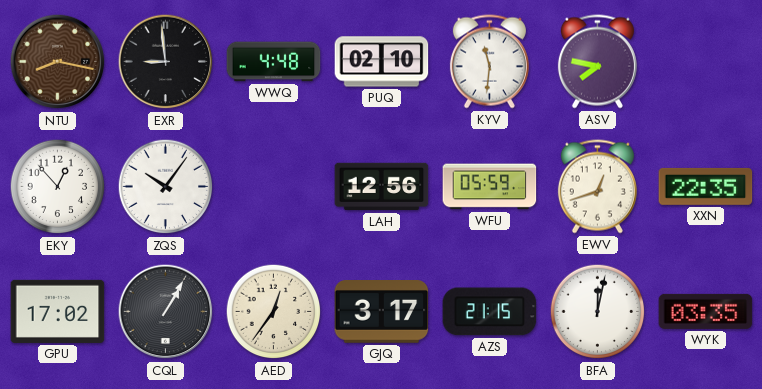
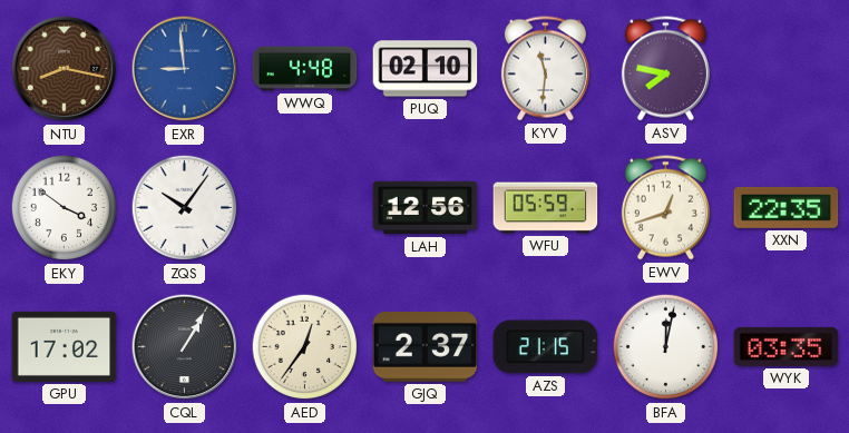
EXR dial: black -> blue
EKY: 12:53 -> 3:51
GJQ: 3:17 -> 2:37
